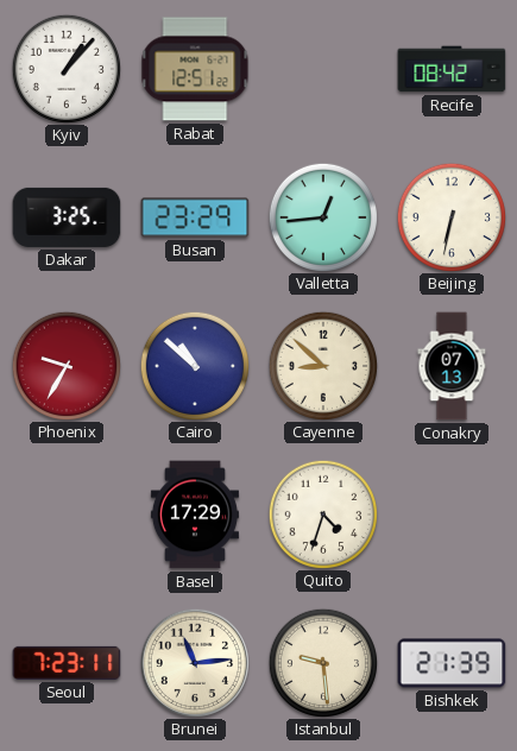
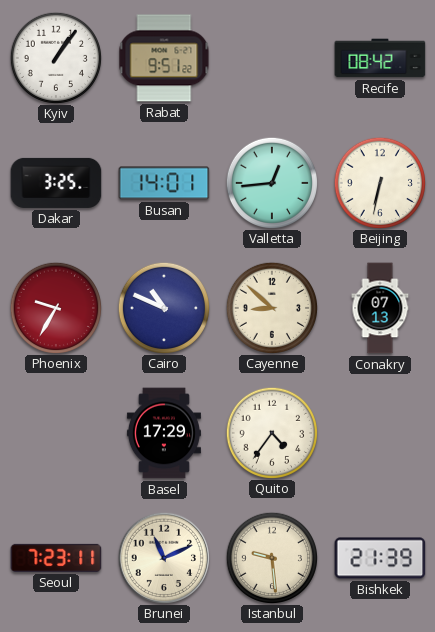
Kyiv: 1:07 -> 1:06
Rabat: 12:51 -> 9:51
Busan: 23:29 -> 14:01
Cairo: 10:52 -> 10:49
Quito: 4:33 -> 4:36
Brunei: 11:14 -> 11:11
